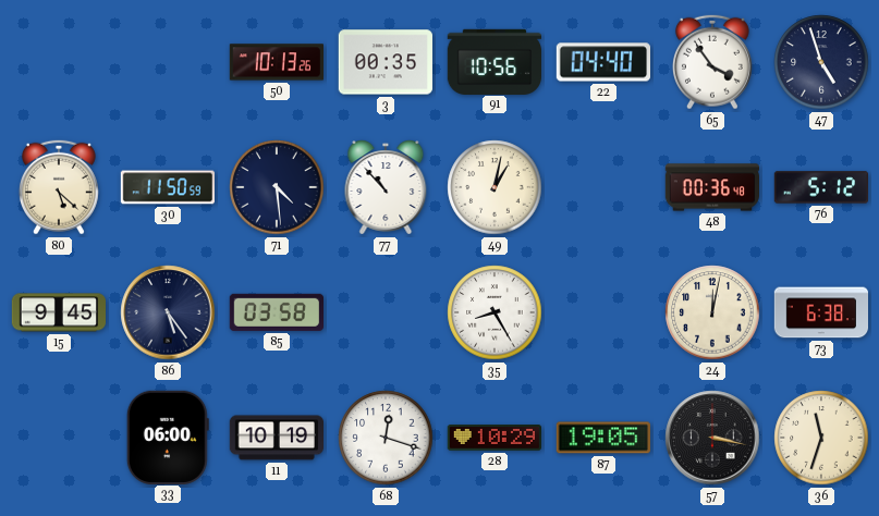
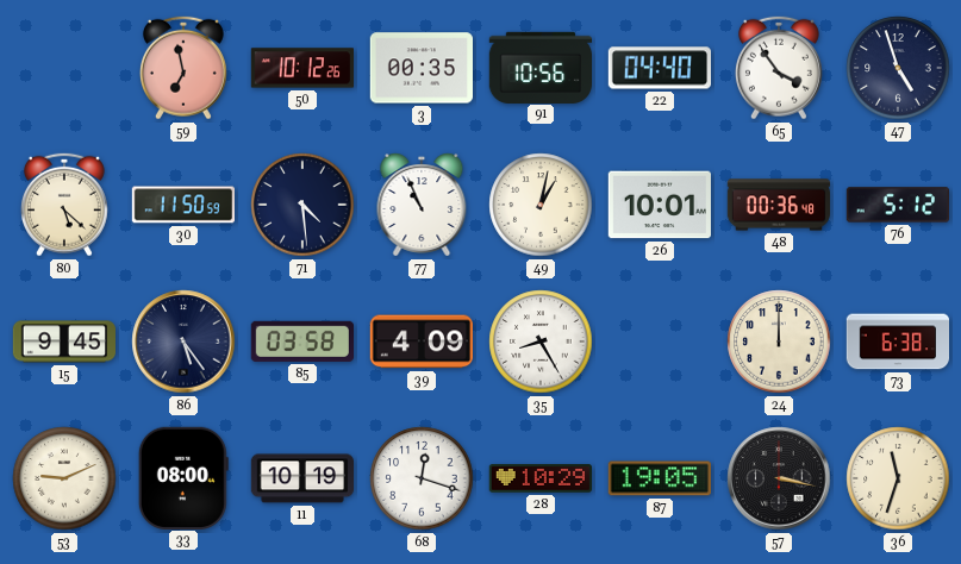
59: none -> 6:58
50: 10:13 -> 10:12
77: 10:53 -> 10:56
26: none -> 10:01
39: none -> 4:09
24: 12:02 -> 12:00
53: none -> 9:11
33: 06:00 -> 08:00
